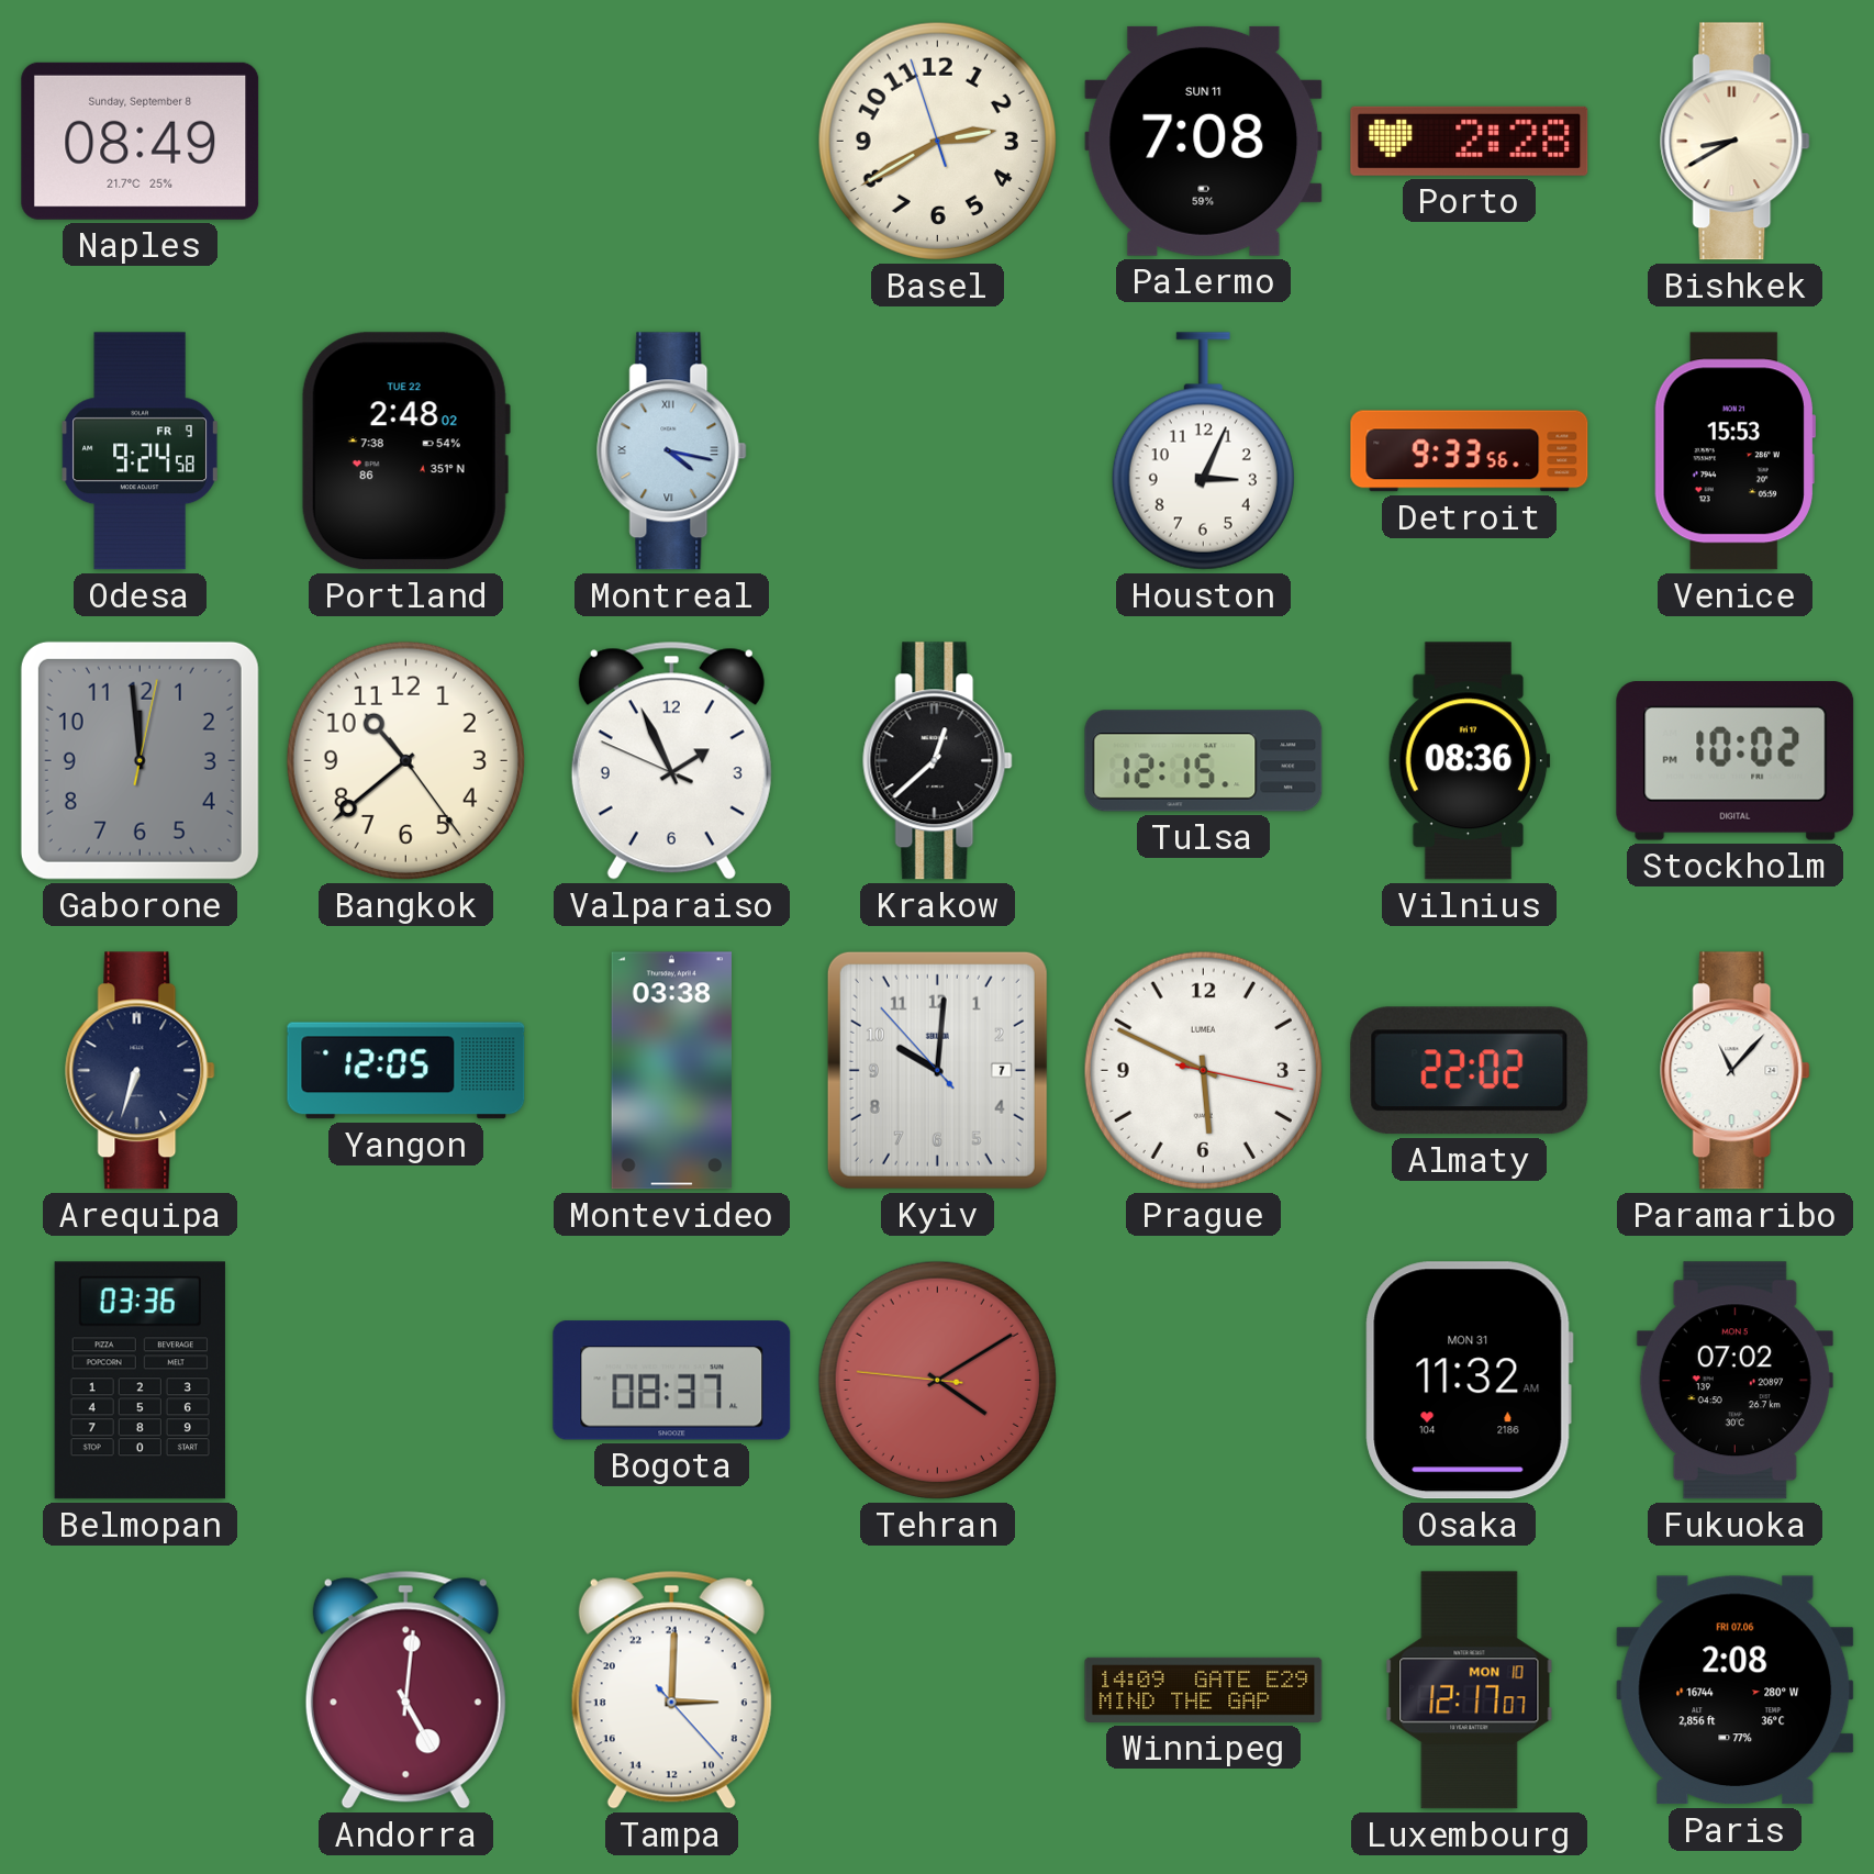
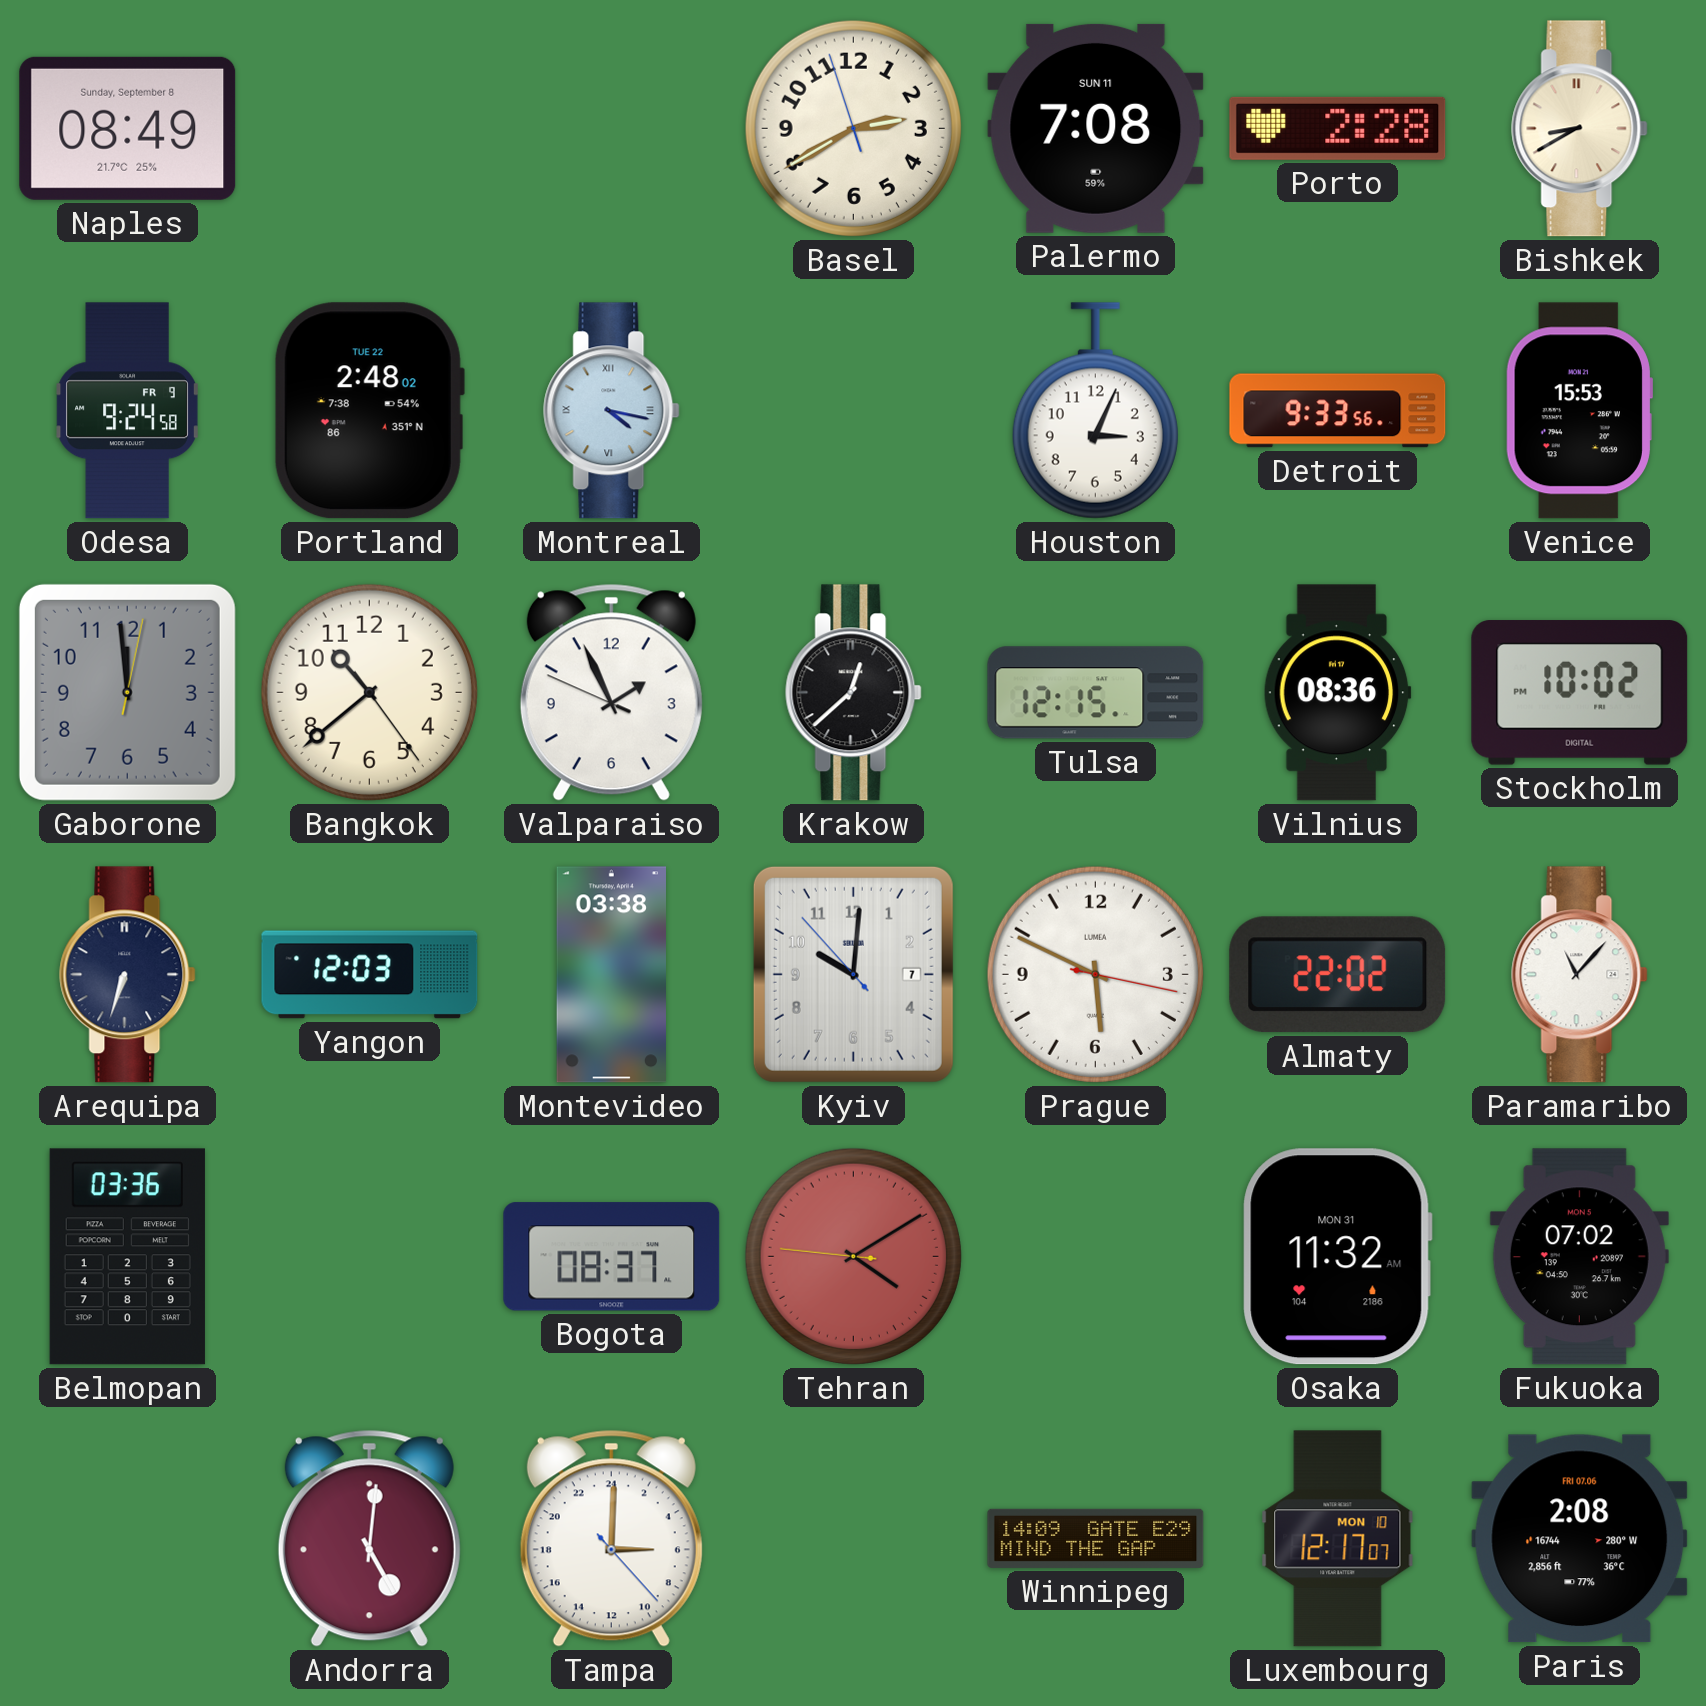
Yangon: 12:05 -> 12:03
